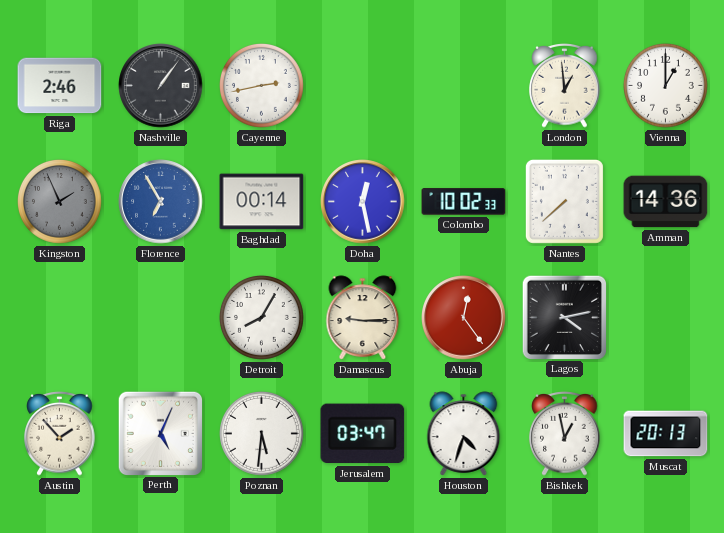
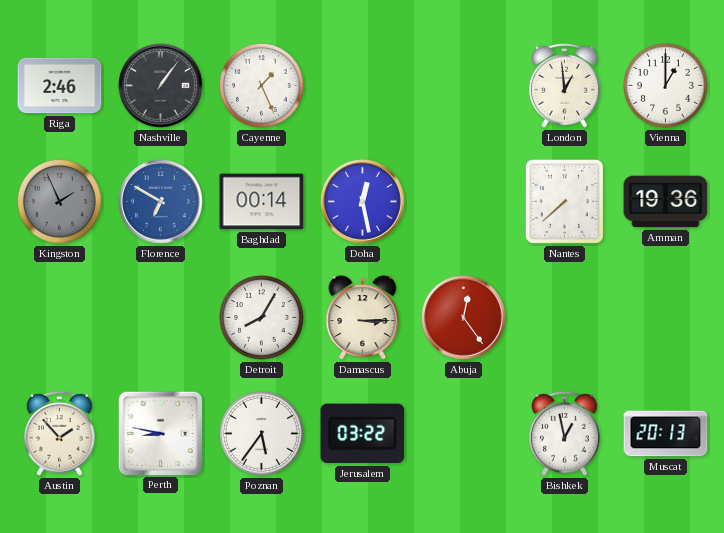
Cayenne: 2:43 -> 1:26
Florence: 6:55 -> 6:50
Colombo: 10:02 -> none
Amman: 14:36 -> 19:36
Damascus: 9:15 -> 3:15
Lagos: 4:13 -> none
Perth: 5:04 -> 8:47
Poznan: 5:31 -> 5:36
Jerusalem: 03:47 -> 03:22
Houston: 4:33 -> none
